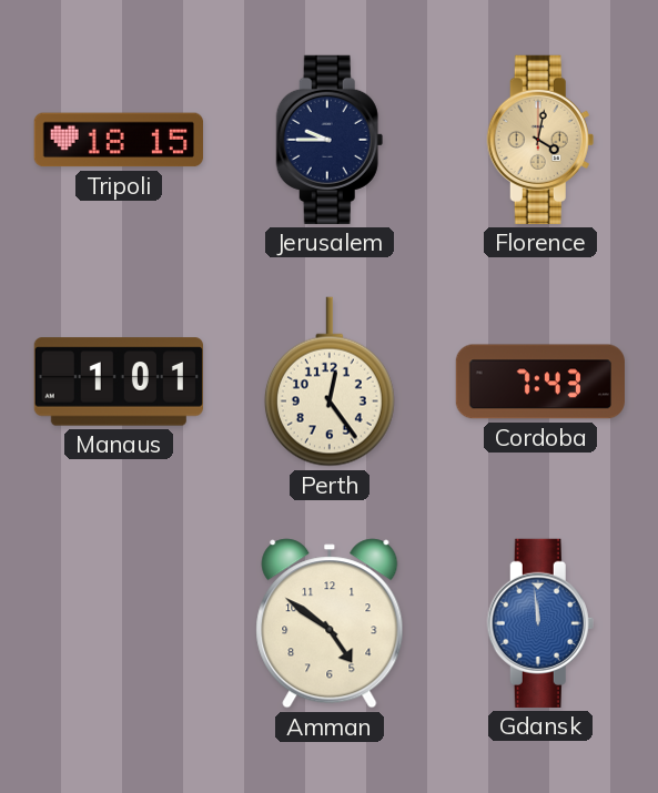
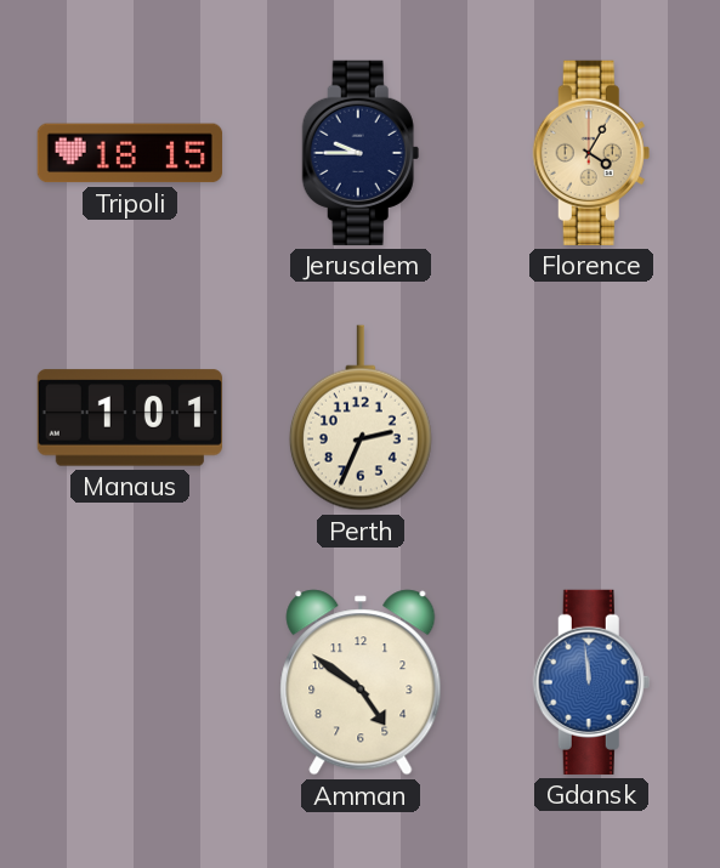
Florence: 4:02 -> 4:05
Perth: 12:24 -> 2:34
Cordoba: 7:43 -> none
